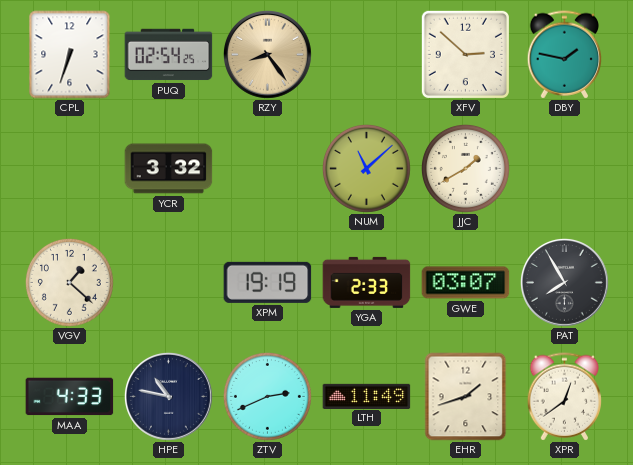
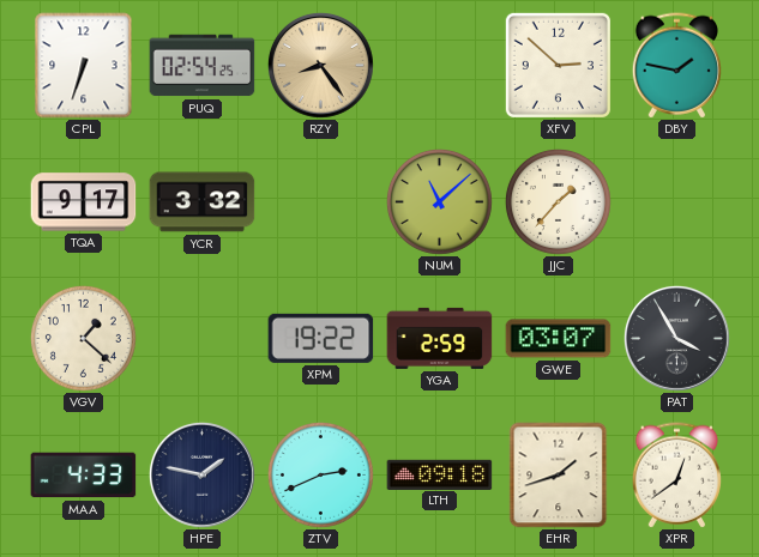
TQA: none -> 9:17
JJC: 1:40 -> 1:37
XPM: 19:19 -> 19:22
YGA: 2:33 -> 2:59
PAT: 7:55 -> 3:55
HPE: 10:47 -> 1:47
LTH: 11:49 -> 09:18
